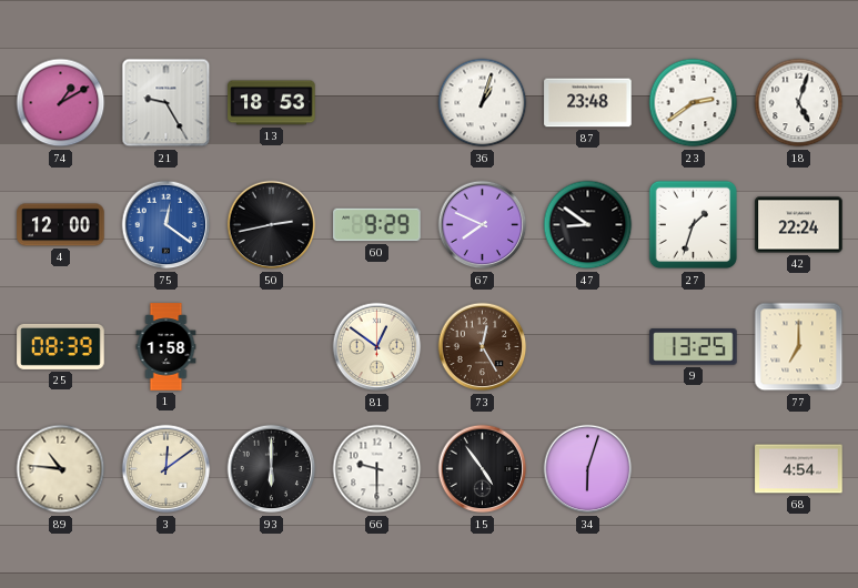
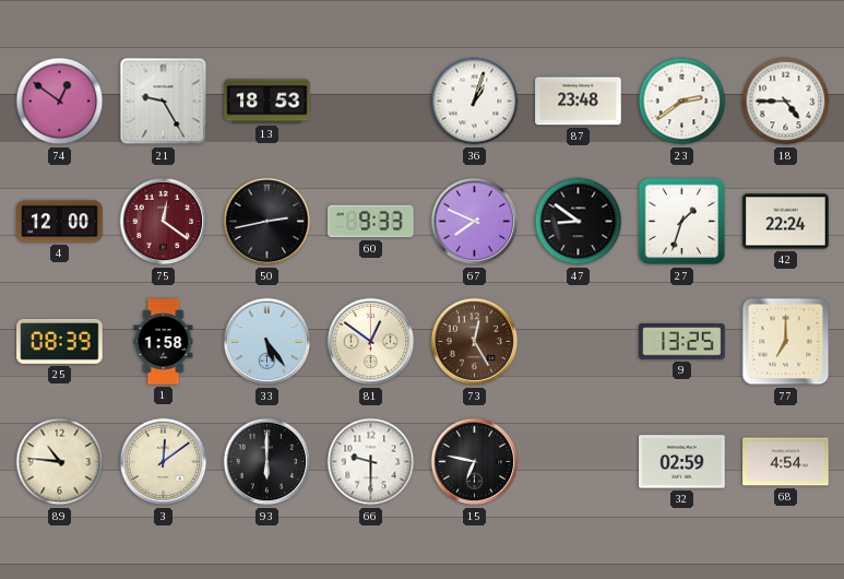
74: 1:10 -> 12:51
18: 5:03 -> 4:45
75 dial: blue -> burgundy
60: 9:29 -> 9:33
33: none -> 5:24
15: 4:54 -> 6:47
34: 6:03 -> none
32: none -> 02:59
